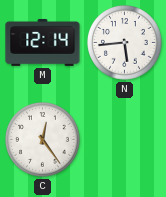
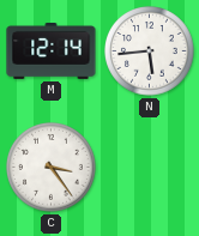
C: 12:24 -> 3:24
